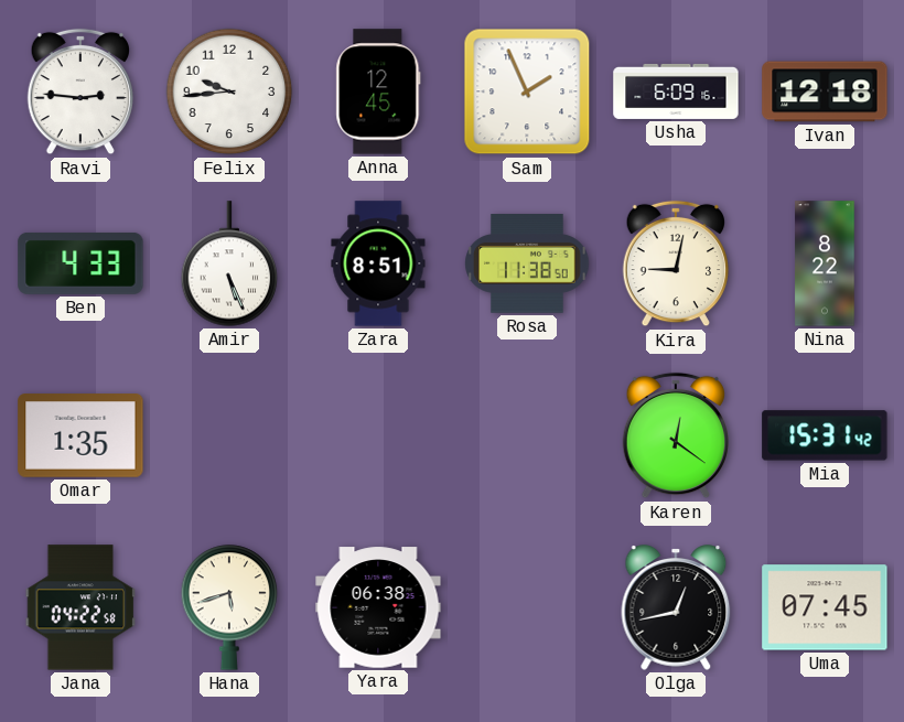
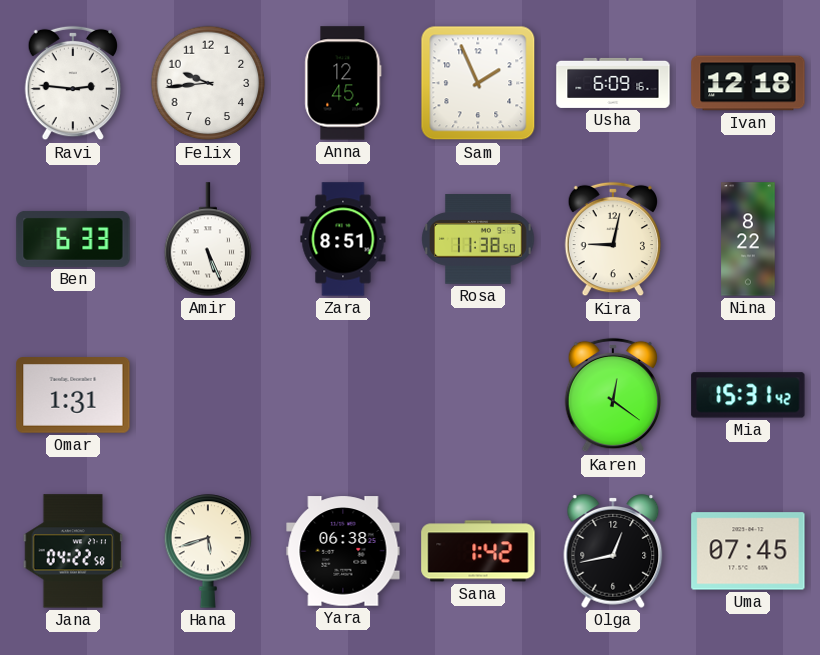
Ben: 4:33 -> 6:33
Omar: 1:35 -> 1:31
Sana: none -> 1:42
